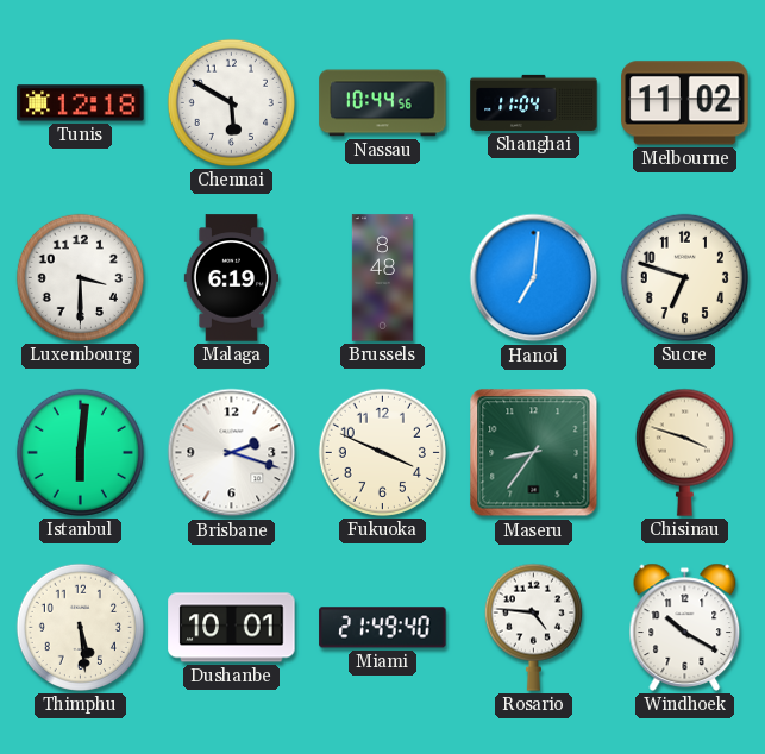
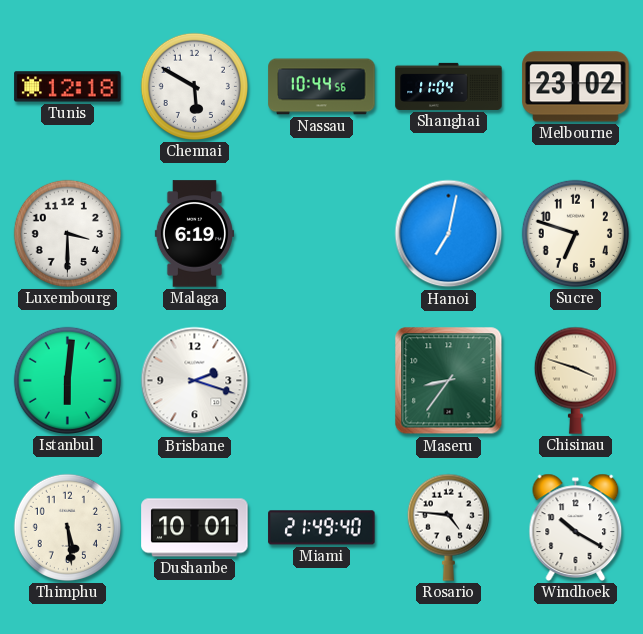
Melbourne: 11:02 -> 23:02
Brussels: 8:48 -> none
Hanoi: 7:01 -> 7:02
Fukuoka: 3:49 -> none
